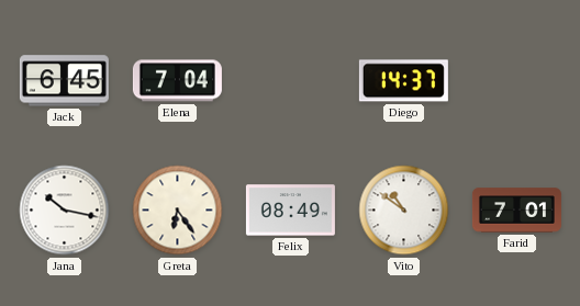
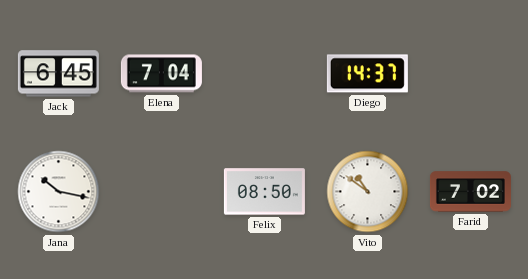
Greta: 6:24 -> none
Felix: 08:49 -> 08:50
Farid: 7:01 -> 7:02
